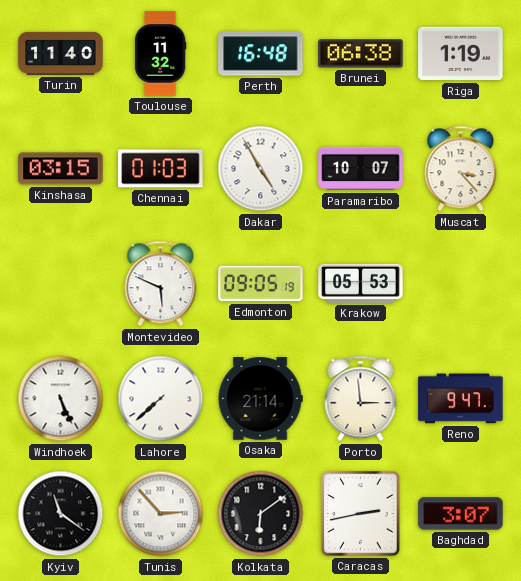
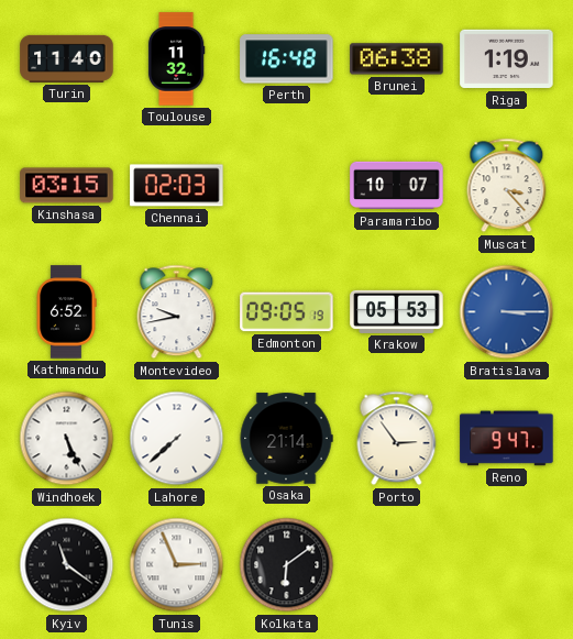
Chennai: 01:03 -> 02:03
Dakar: 4:55 -> none
Kathmandu: none -> 6:52
Montevideo: 5:49 -> 9:43
Bratislava: none -> 3:15
Porto: 2:59 -> 2:54
Tunis: 2:53 -> 2:56
Caracas: 2:43 -> none
Baghdad: 3:07 -> none
